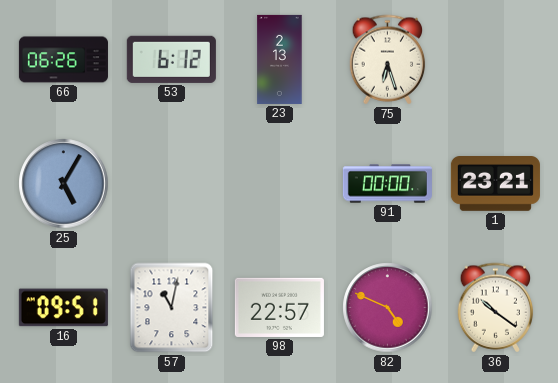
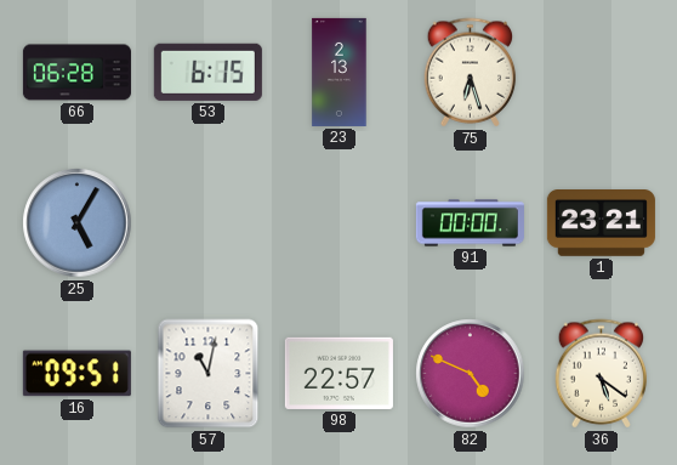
66: 06:26 -> 06:28
53: 6:12 -> 6:15
36: 10:21 -> 5:21
